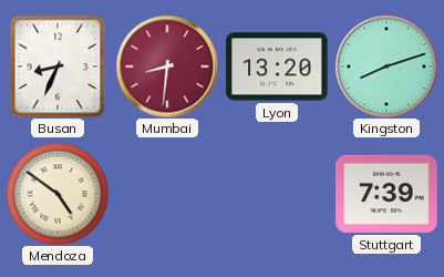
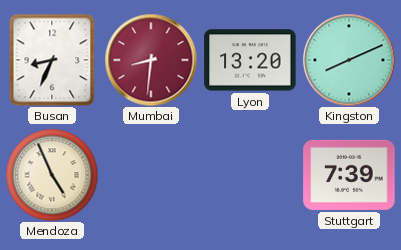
Kingston: 8:12 -> 8:11
Mendoza: 4:51 -> 4:56
